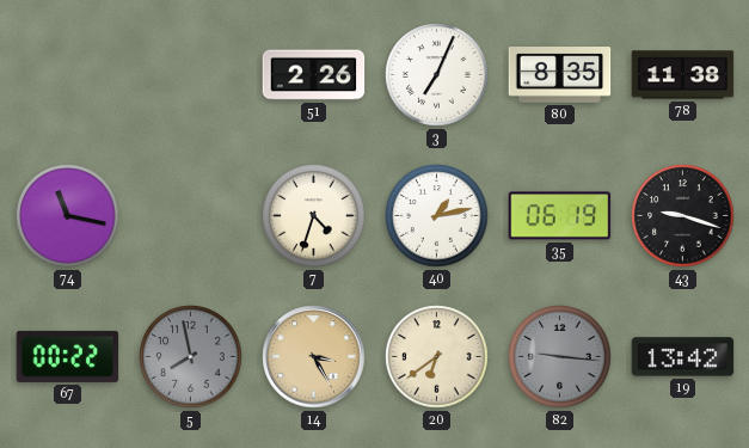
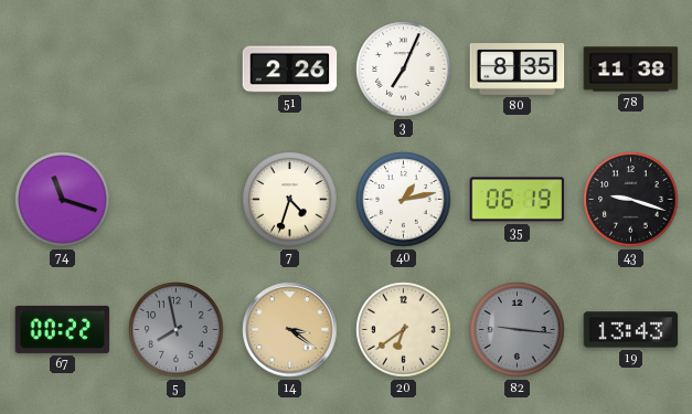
74: 11:17 -> 11:18
14: 3:25 -> 3:21
19: 13:42 -> 13:43
